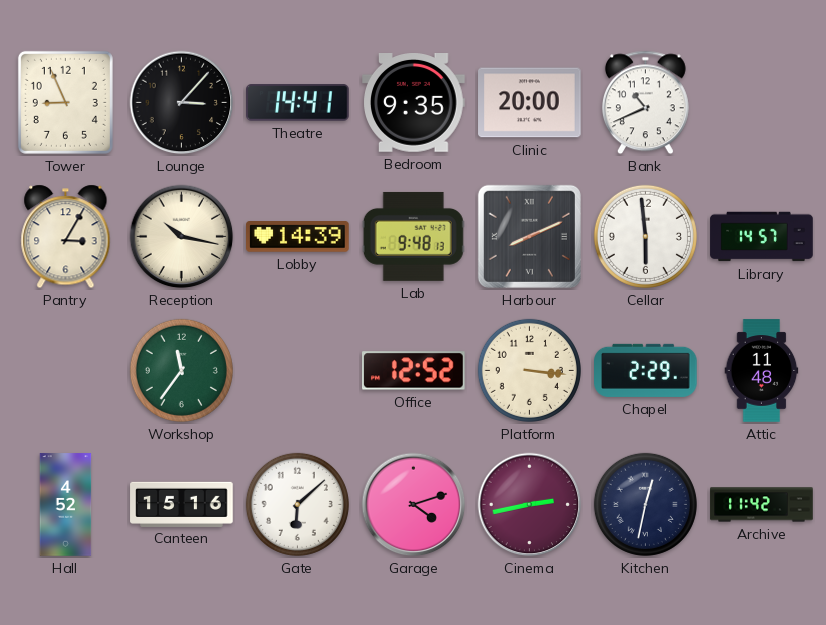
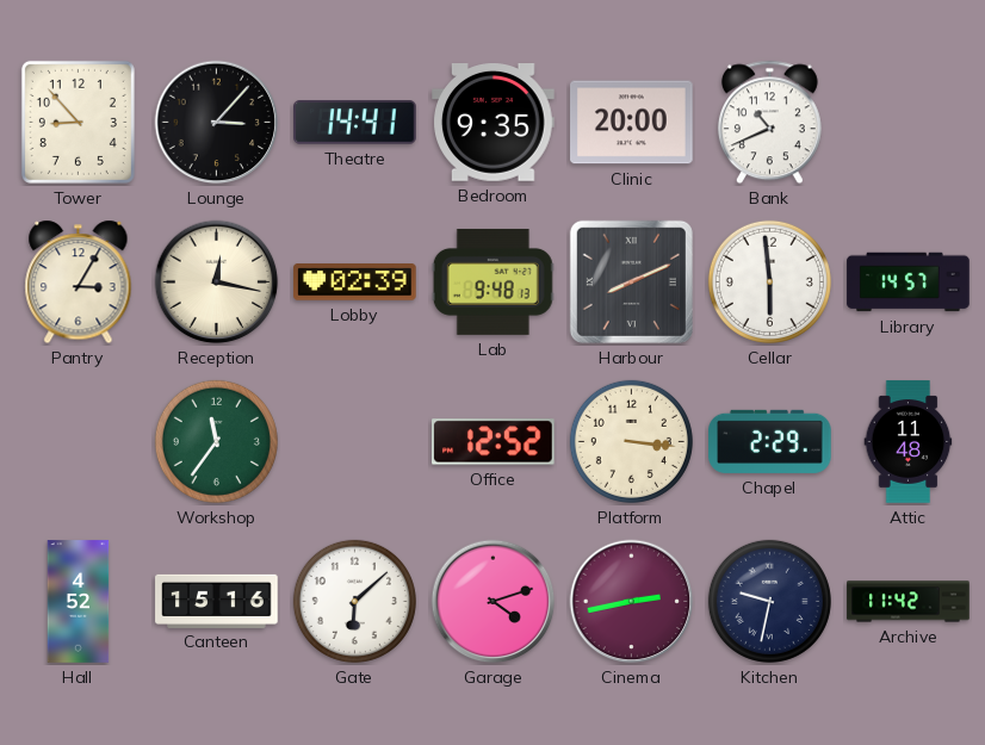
Tower: 8:56 -> 8:53
Reception: 10:17 -> 12:17
Lobby: 14:39 -> 02:39
Kitchen: 12:32 -> 9:32
